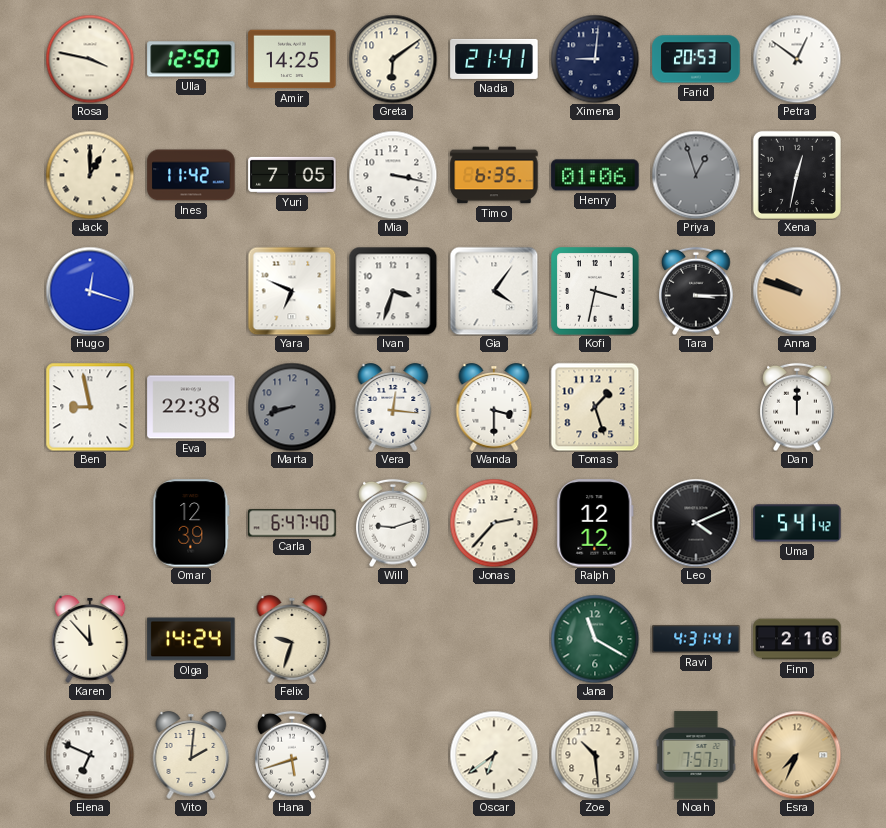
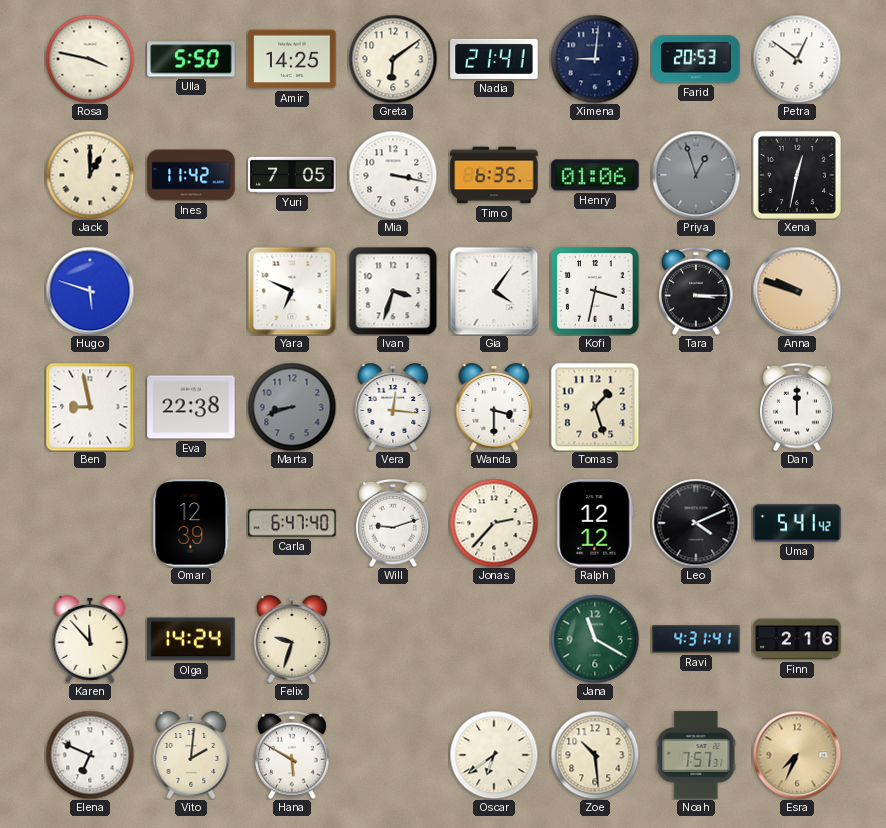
Ulla: 12:50 -> 5:50
Hugo: 12:18 -> 5:48
Hana: 5:42 -> 5:50
